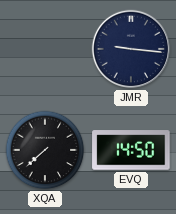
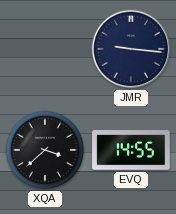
XQA: 7:38 -> 3:38
EVQ: 14:50 -> 14:55
